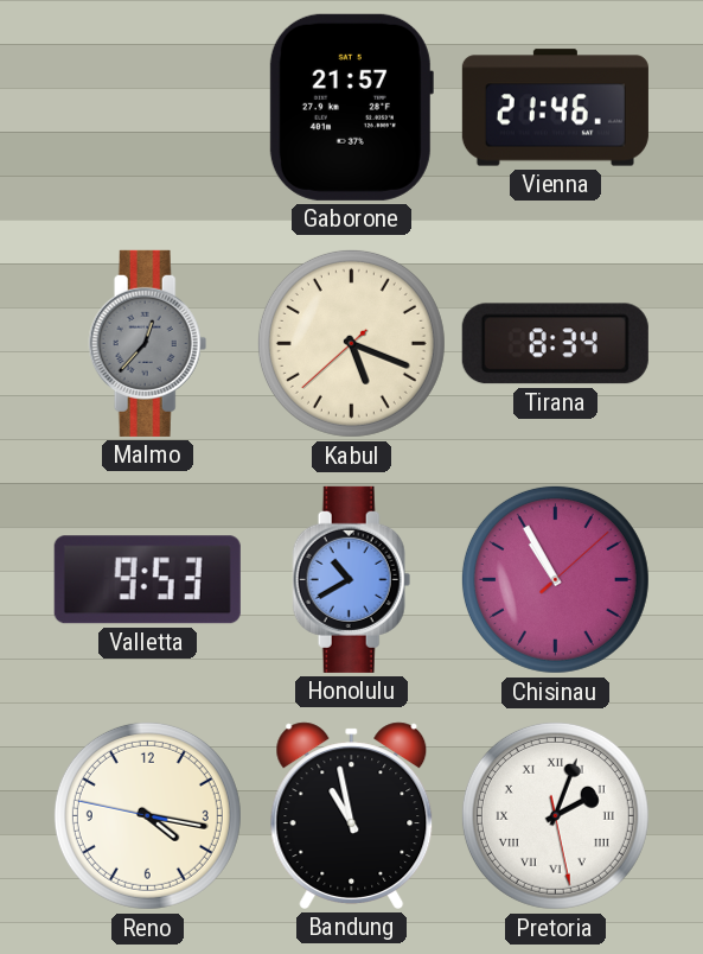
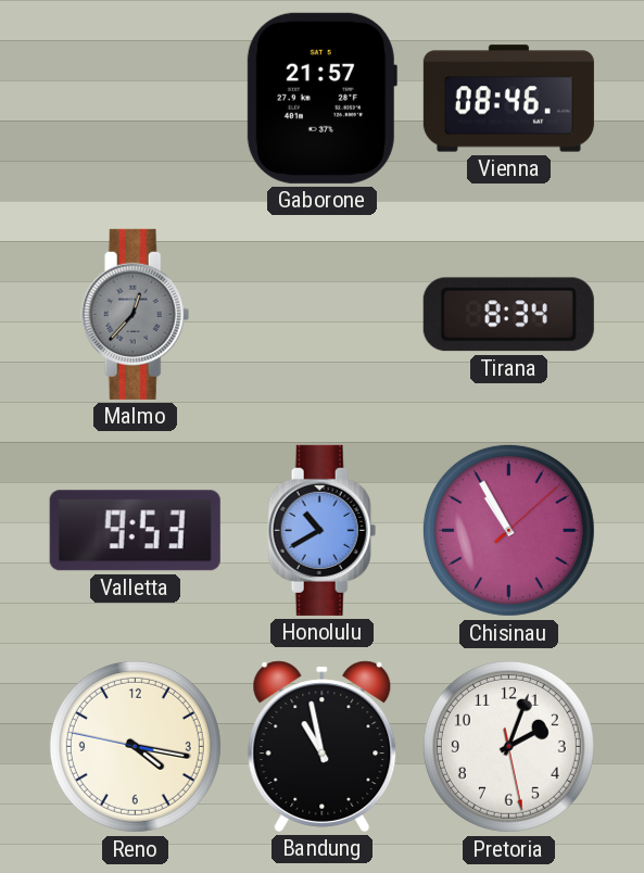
Vienna: 21:46 -> 08:46
Kabul: 5:18 -> none
Pretoria numerals: Roman -> Arabic
